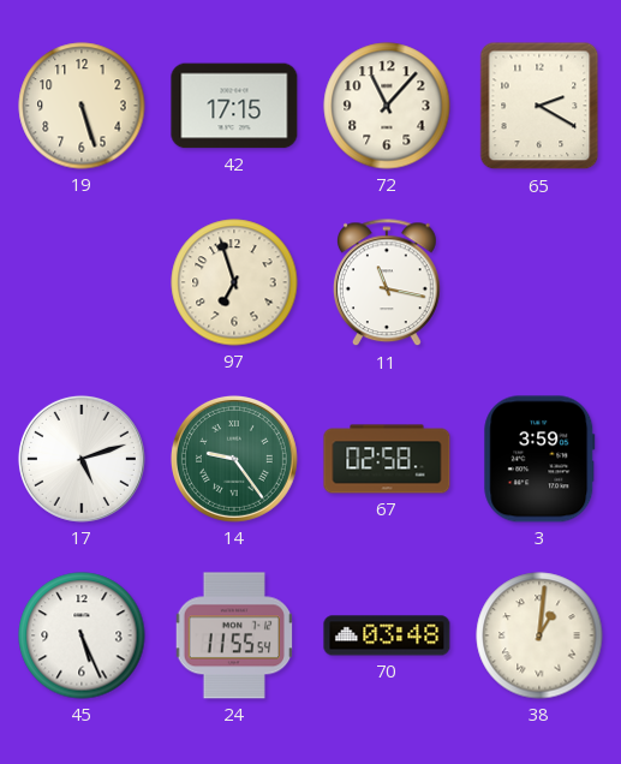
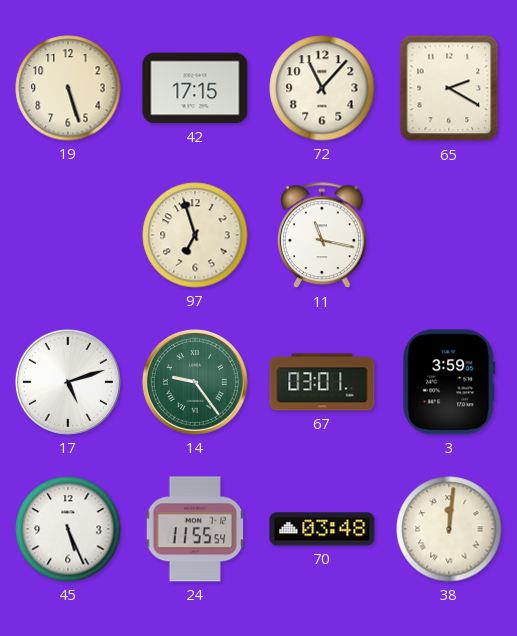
67: 02:58 -> 03:01
38: 1:01 -> 12:01
